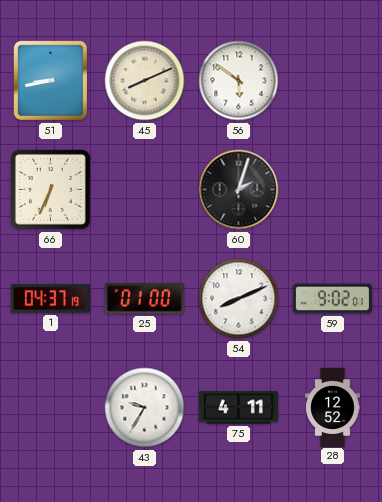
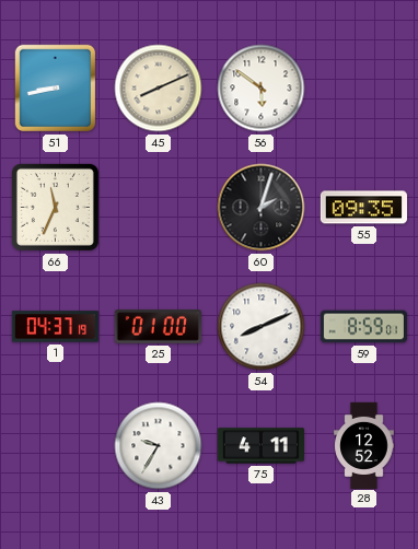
66: 6:34 -> 11:34
55: none -> 09:35
59: 9:02 -> 8:59
